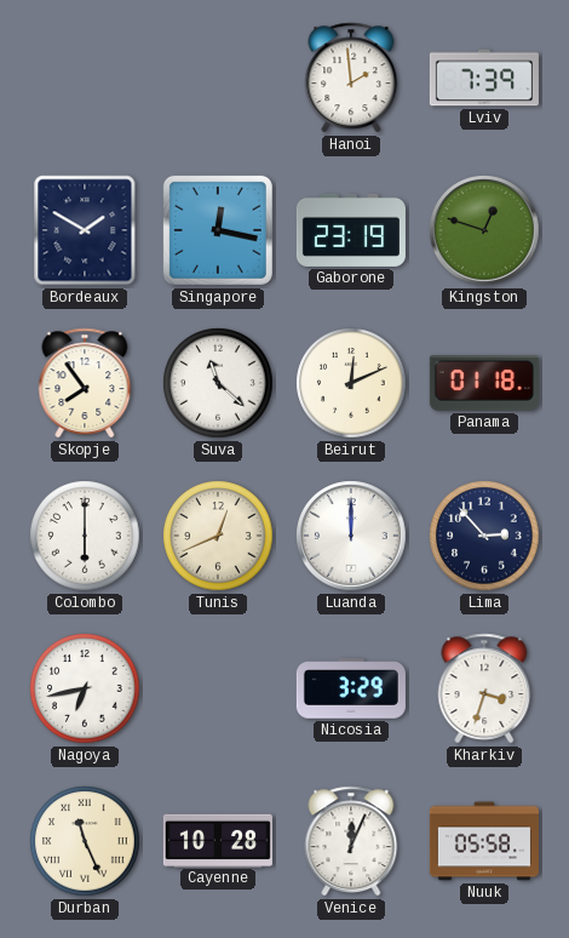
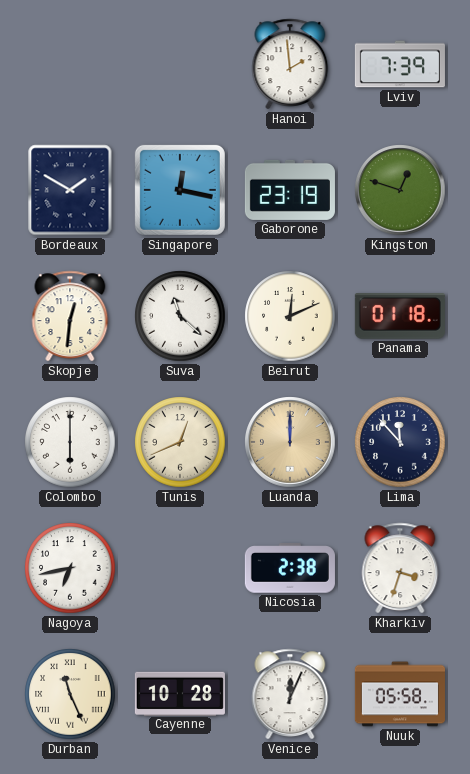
Skopje: 7:54 -> 12:31
Luanda dial: white -> champagne
Lima: 2:53 -> 11:53
Nicosia: 3:29 -> 2:38
